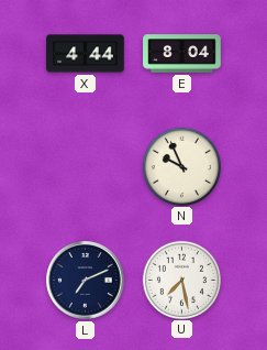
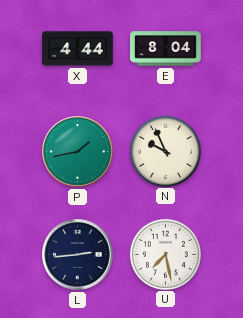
P: none -> 1:43
L: 7:11 -> 2:44
